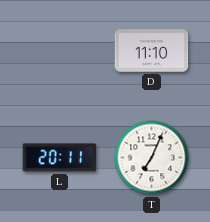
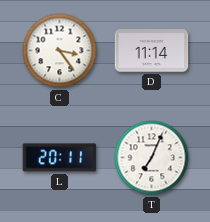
C: none -> 3:24
D: 11:10 -> 11:14
